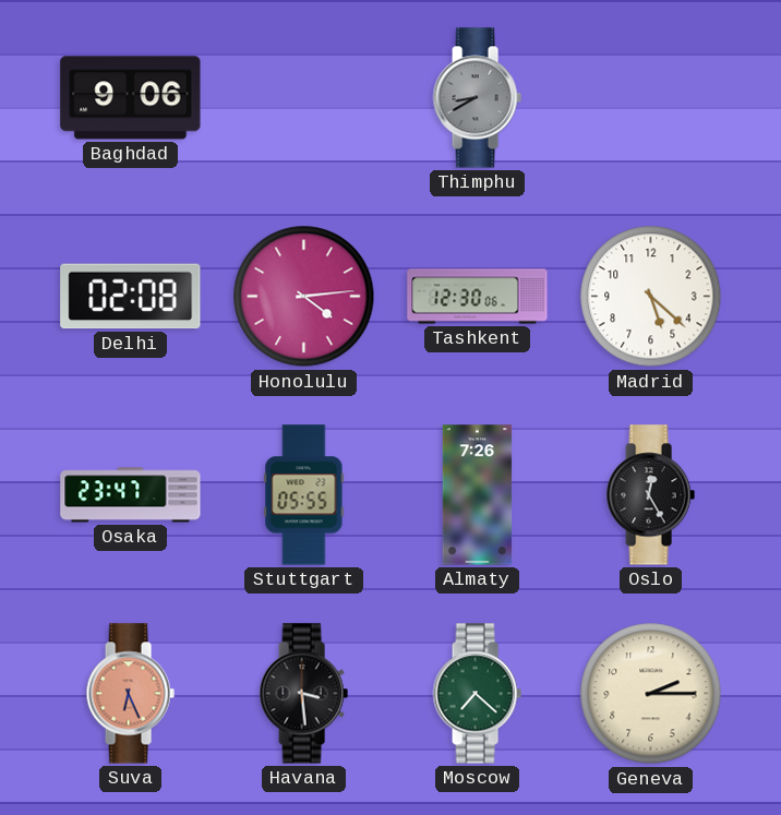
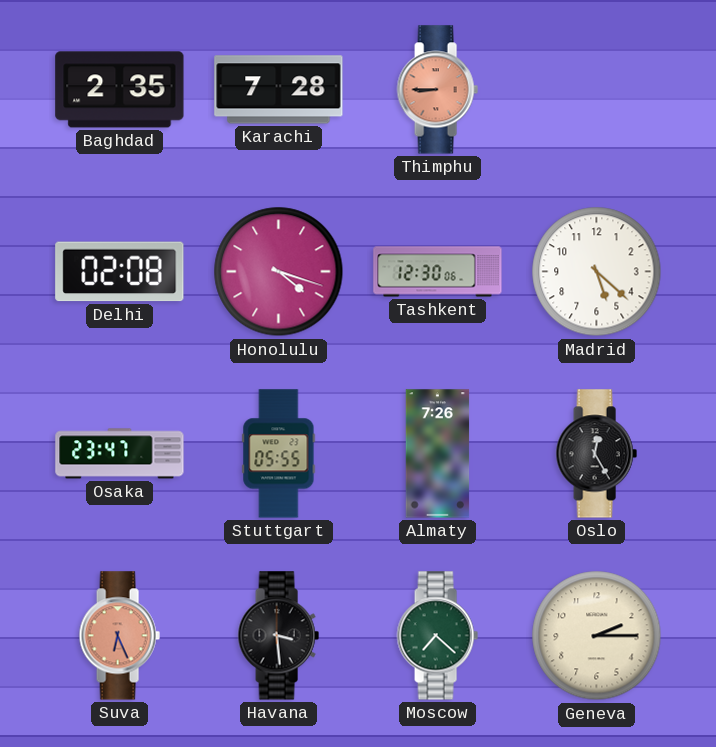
Baghdad: 9:06 -> 2:35
Karachi: none -> 7:28
Thimphu: 8:40 -> 8:45
Thimphu dial: grey -> salmon
Honolulu: 4:14 -> 4:18
